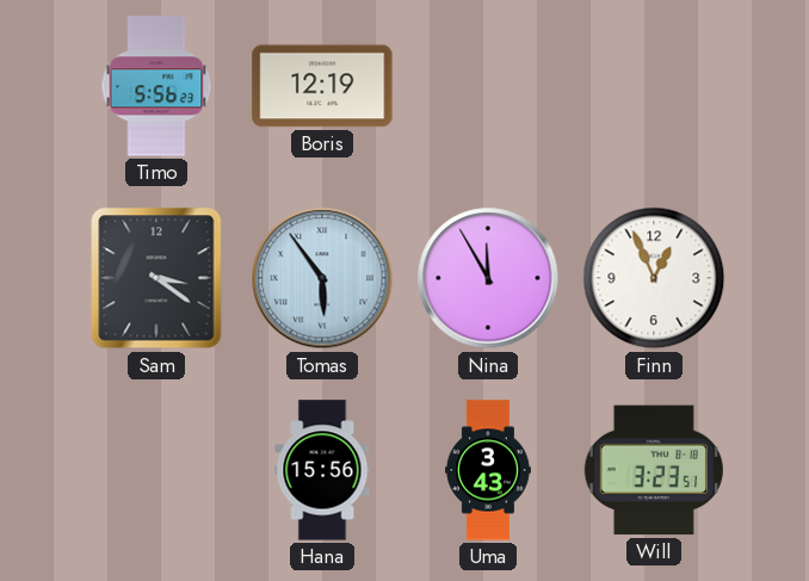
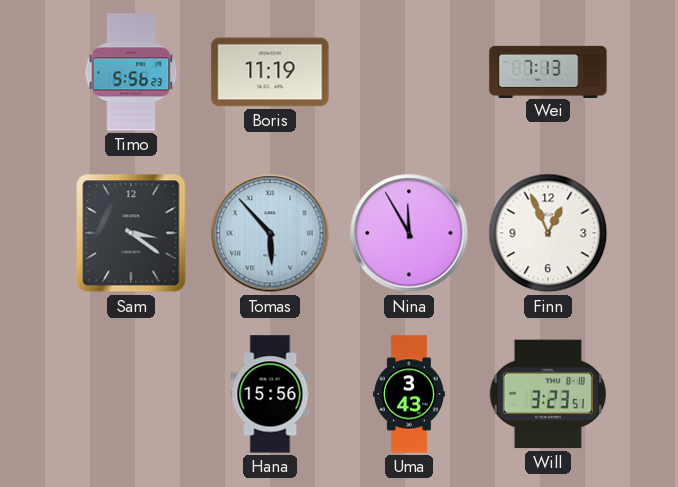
Boris: 12:19 -> 11:19
Wei: none -> 7:13
Tomas: 5:54 -> 5:53
